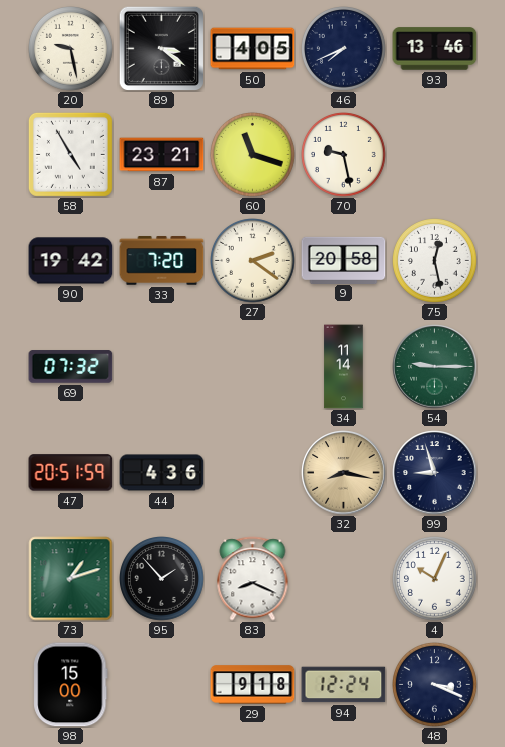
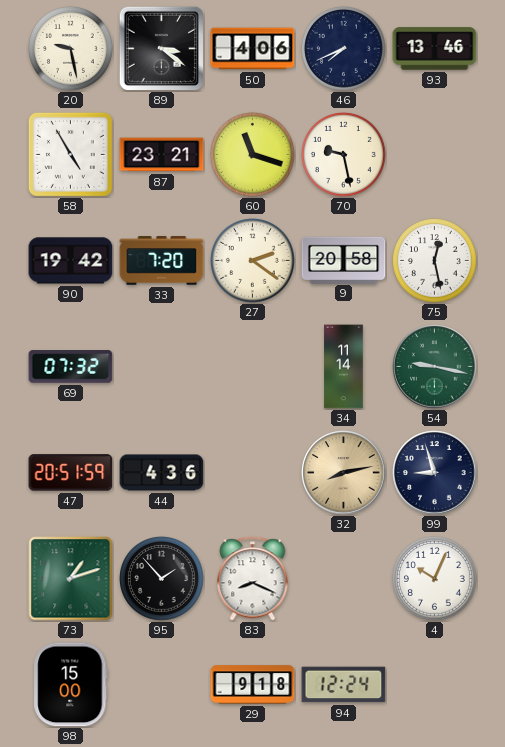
50: 4:05 -> 4:06
54: 9:15 -> 9:17
32: 8:17 -> 8:13
48: 3:19 -> none
